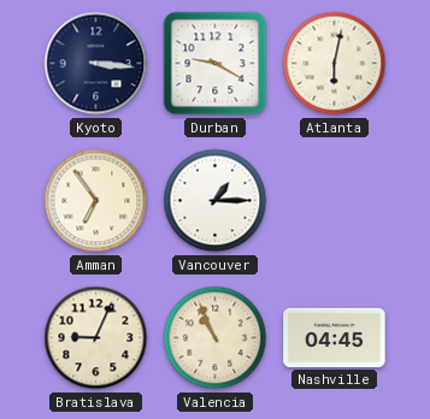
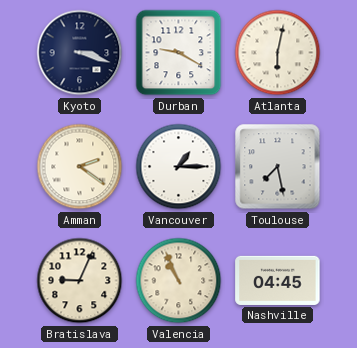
Kyoto: 3:16 -> 3:18
Amman: 6:54 -> 2:21
Toulouse: none -> 7:28
